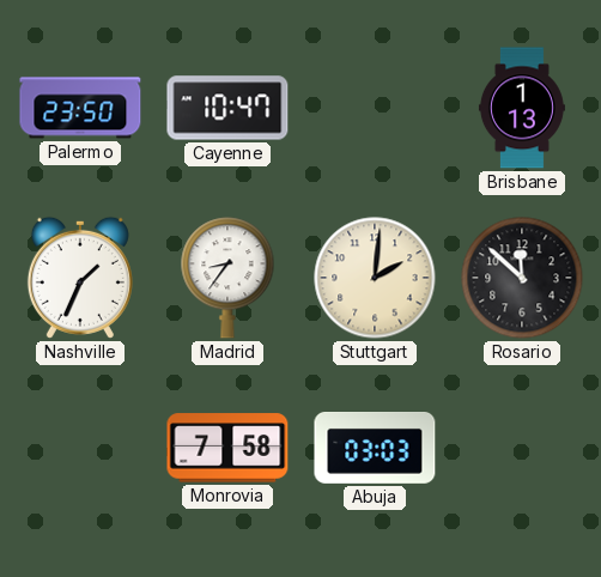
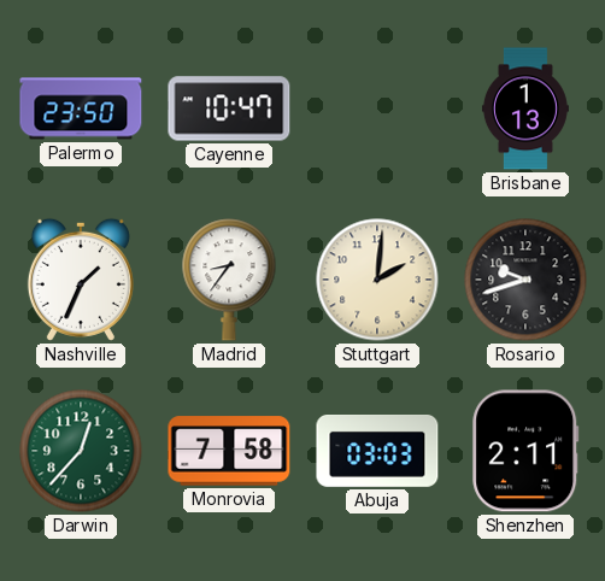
Rosario: 11:52 -> 9:42
Darwin: none -> 12:37
Shenzhen: none -> 2:11
